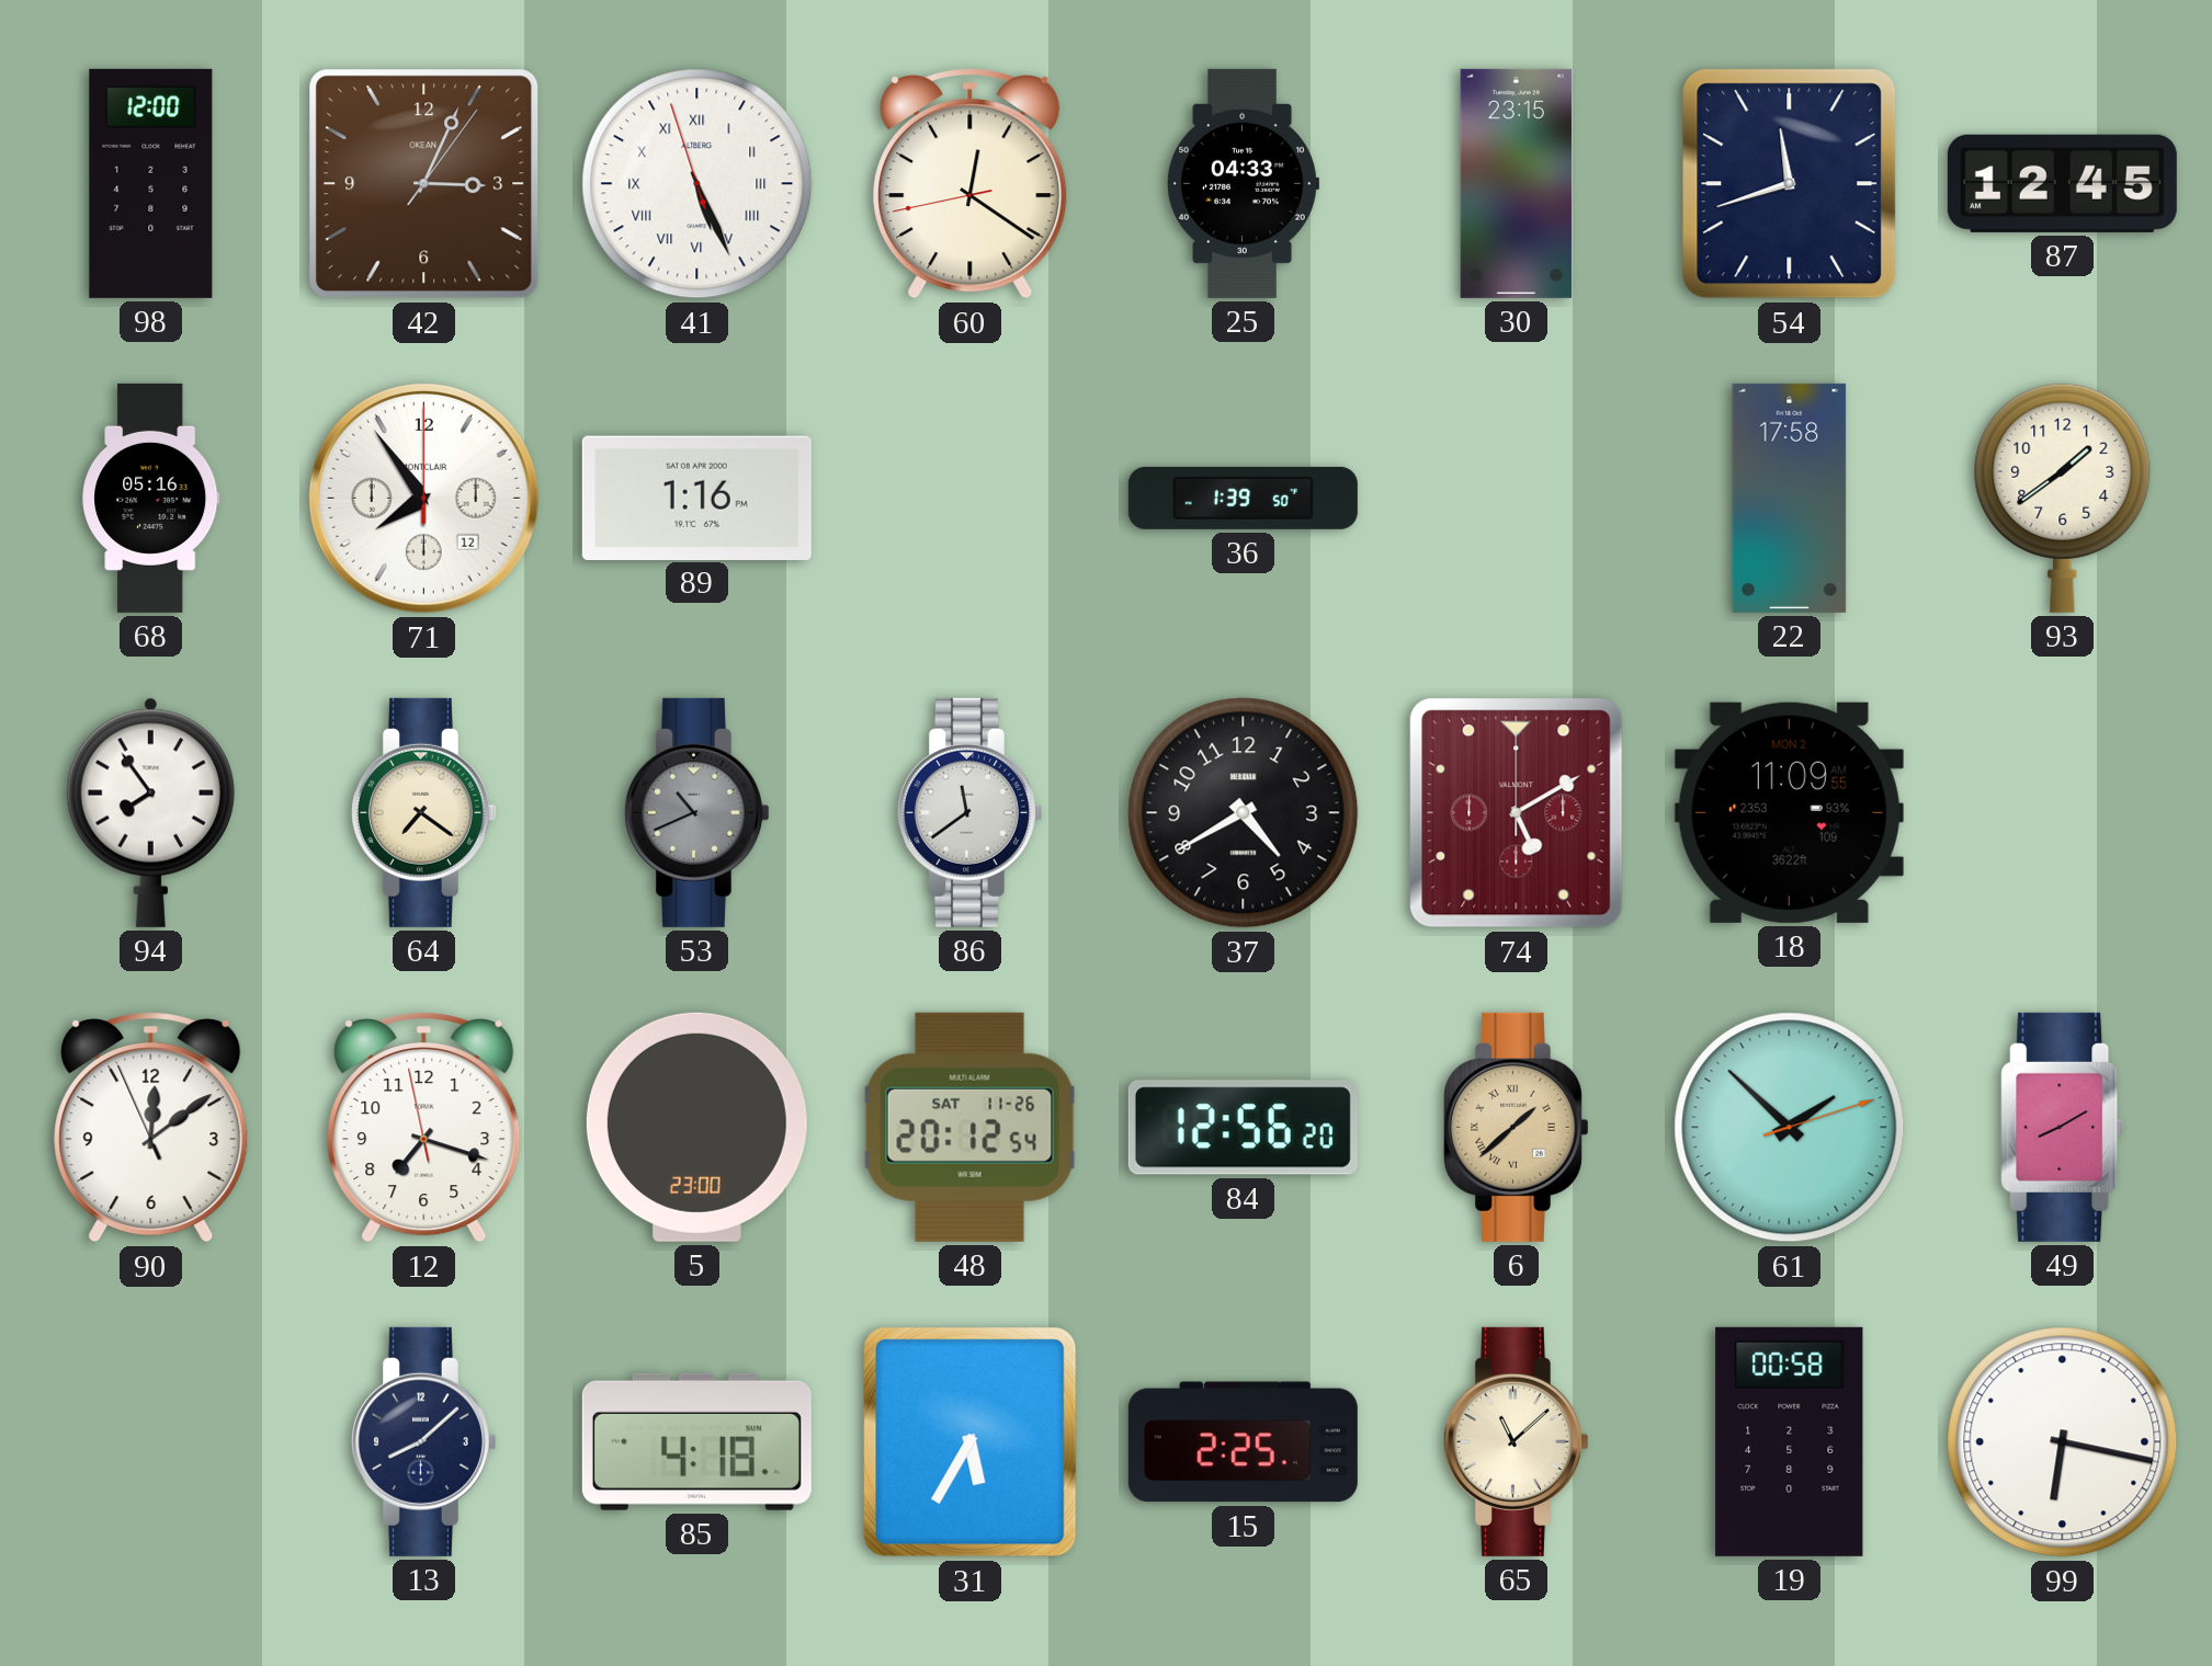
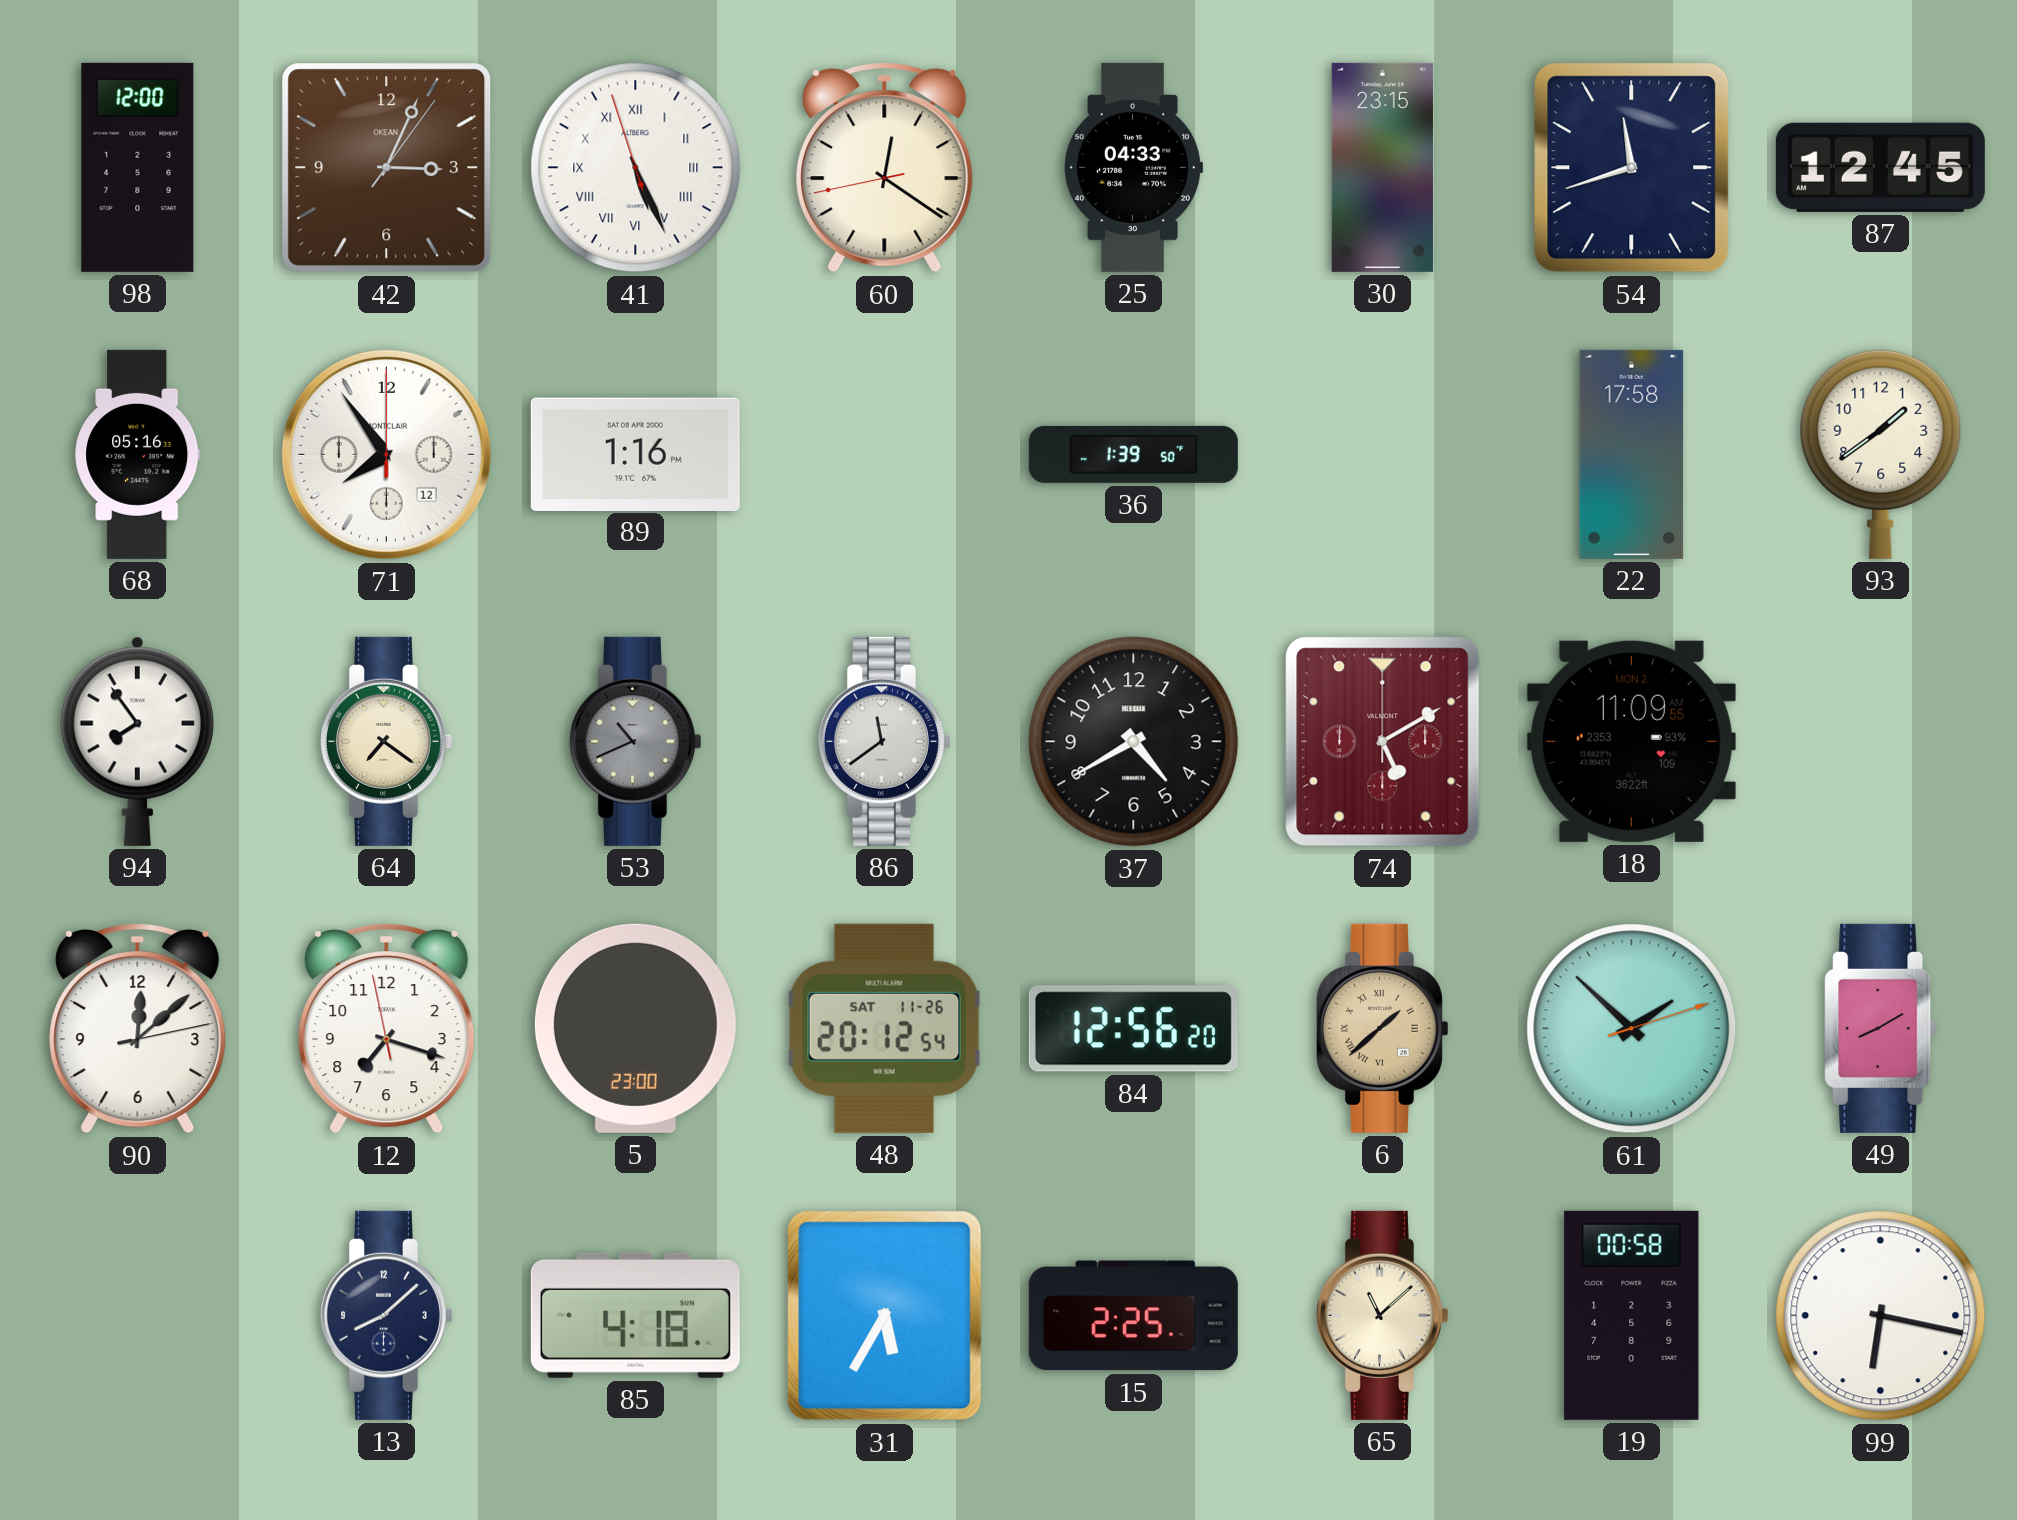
90: 12:08:56 -> 12:08:13
